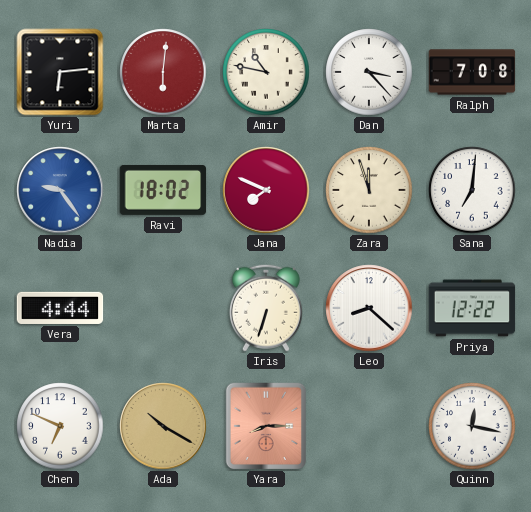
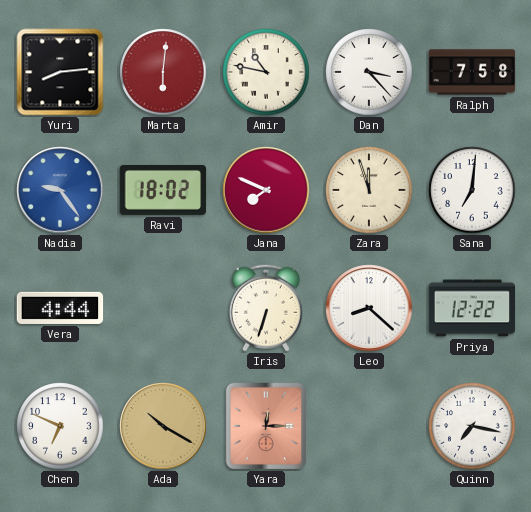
Yuri: 6:14 -> 8:14
Ralph: 7:08 -> 7:58
Yara: 8:15 -> 12:15
Quinn: 12:17 -> 7:17
